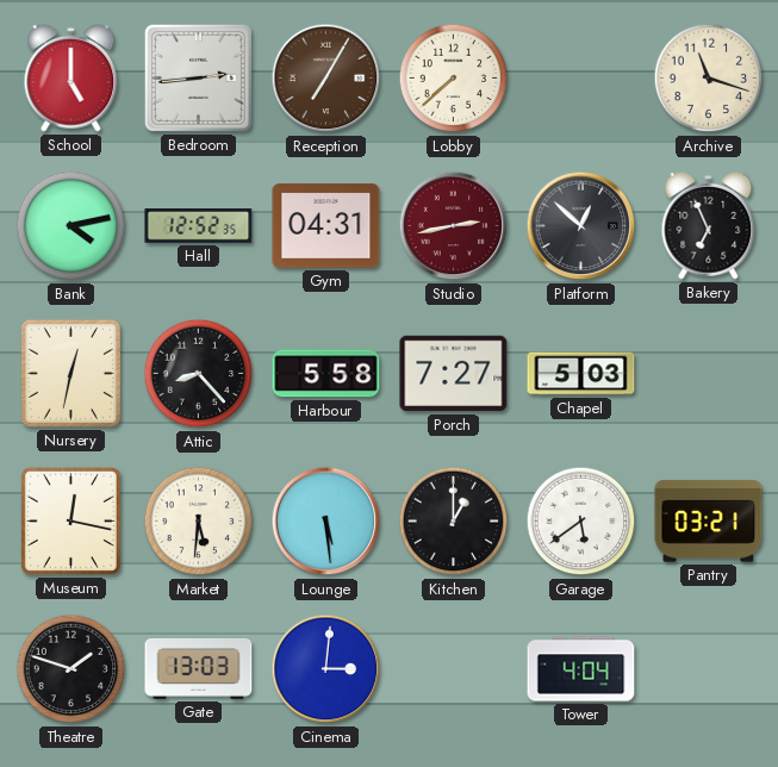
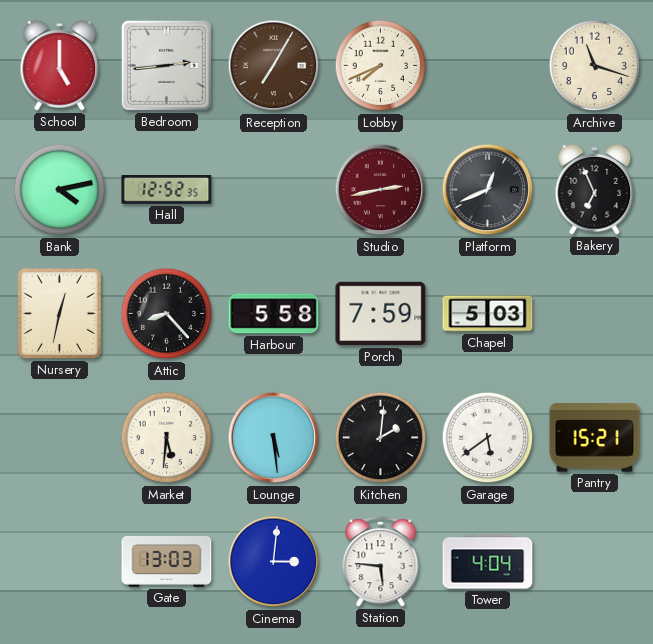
Lobby: 7:38 -> 7:41
Gym: 04:31 -> none
Platform: 12:52 -> 12:41
Porch: 7:27 -> 7:59
Museum: 12:17 -> none
Kitchen: 1:00 -> 2:01
Pantry: 03:21 -> 15:21
Theatre: 1:48 -> none
Station: none -> 5:46
